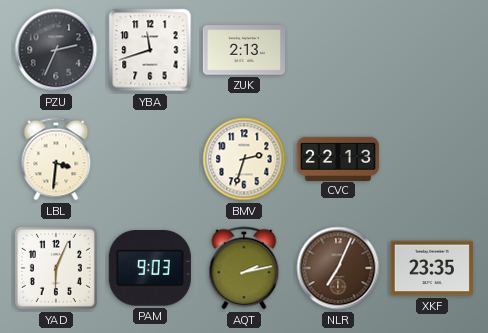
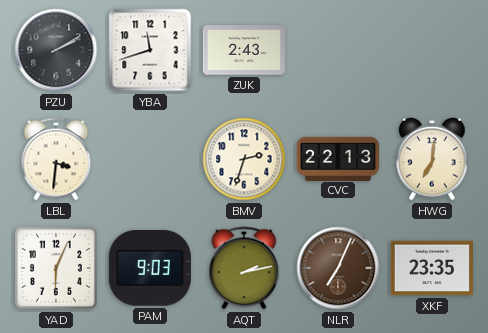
PZU: 2:34 -> 2:10
ZUK: 2:13 -> 2:43
HWG: none -> 7:01
